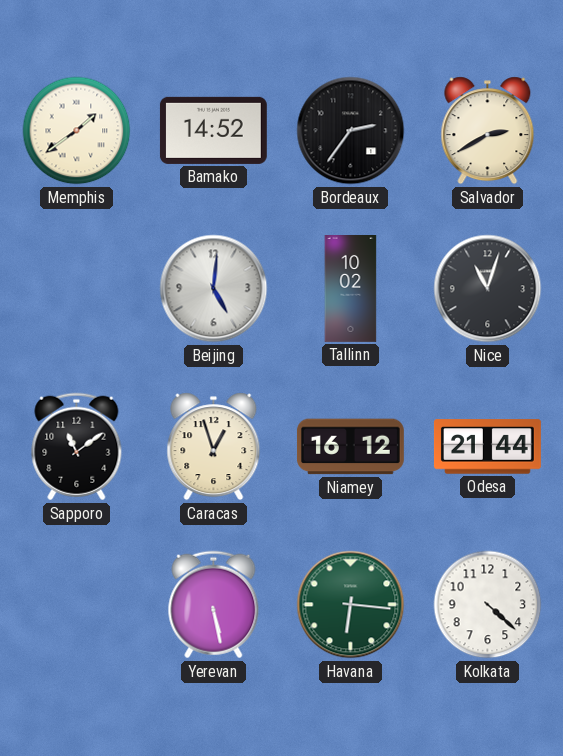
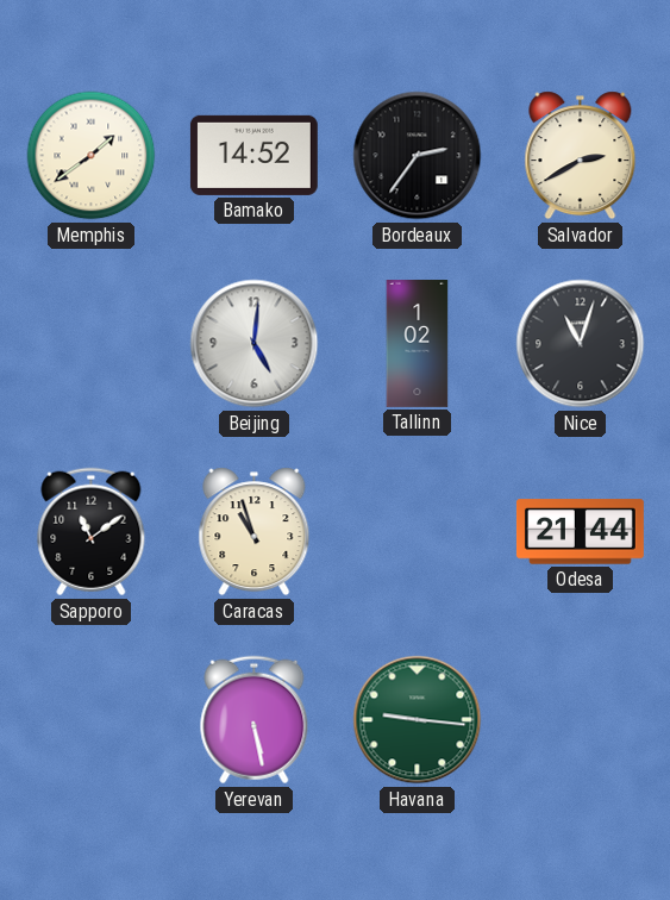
Tallinn: 10:02 -> 1:02
Caracas: 12:57 -> 10:57
Niamey: 16:12 -> none
Havana: 6:16 -> 9:16
Kolkata: 4:22 -> none
